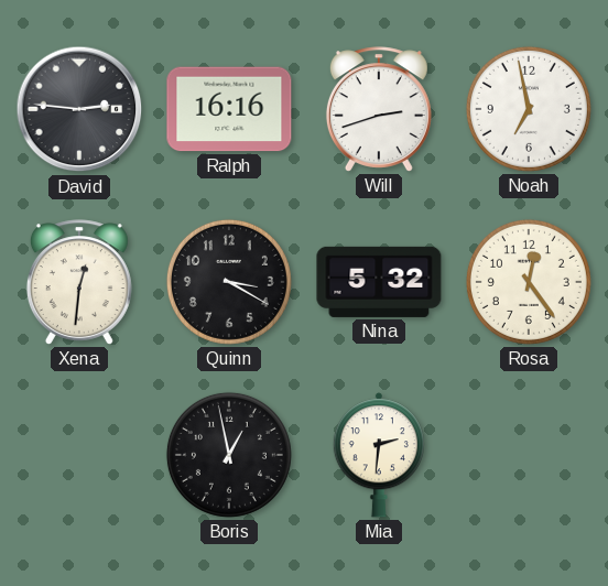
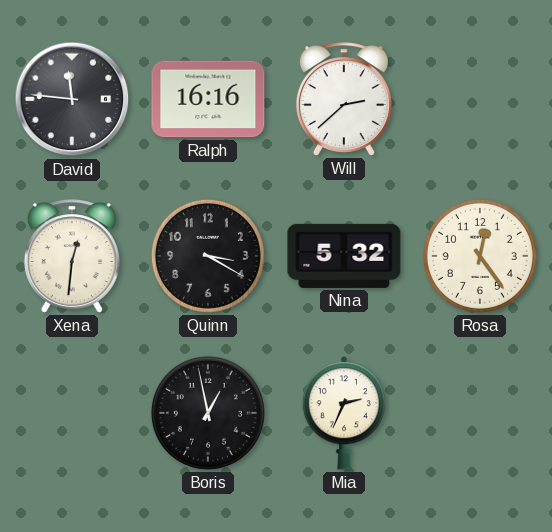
David: 2:46 -> 11:46
Will: 2:42 -> 2:38
Noah: 6:58 -> none
Mia: 2:31 -> 2:34
